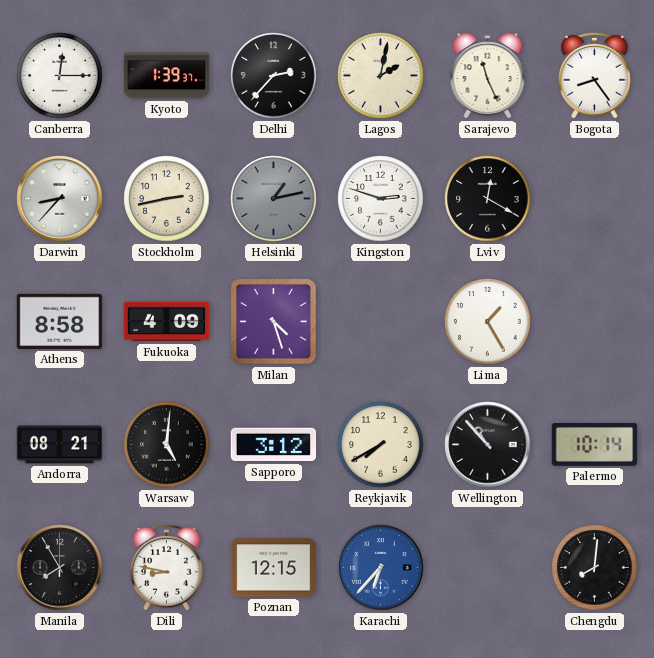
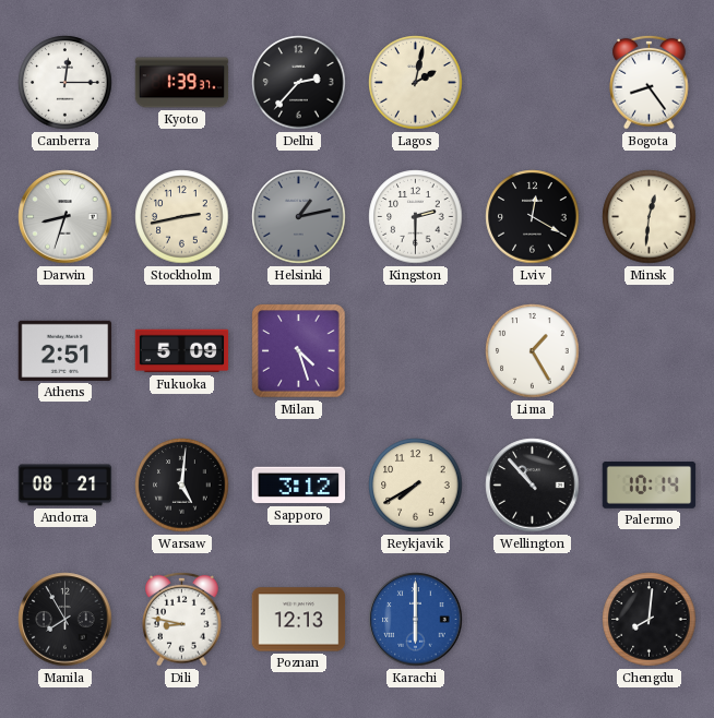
Sarajevo: 11:26 -> none
Darwin: 8:37 -> 8:33
Kingston: 2:48 -> 2:30
Minsk: none -> 12:31
Athens: 8:58 -> 2:51
Fukuoka: 4:09 -> 5:09
Poznan: 12:15 -> 12:13
Karachi: 6:37 -> 6:00
